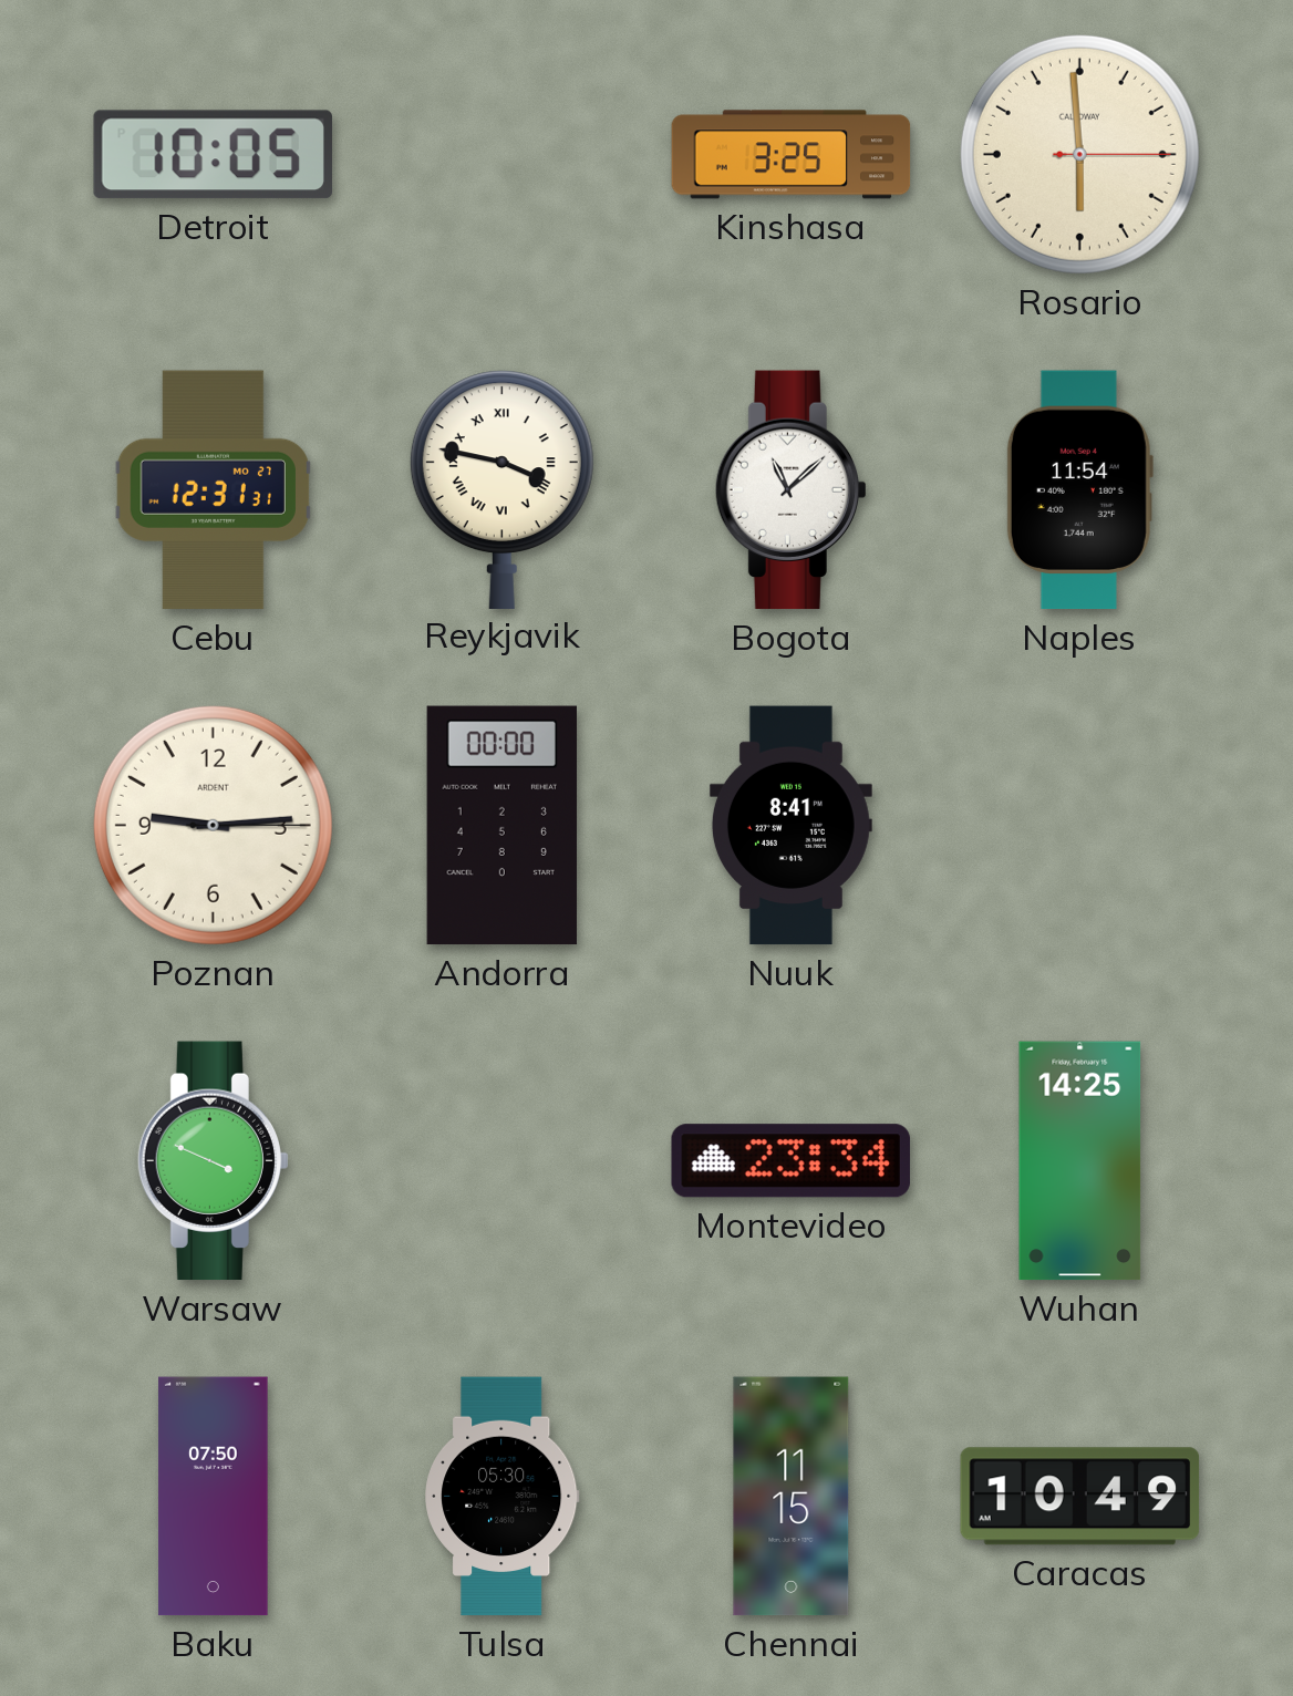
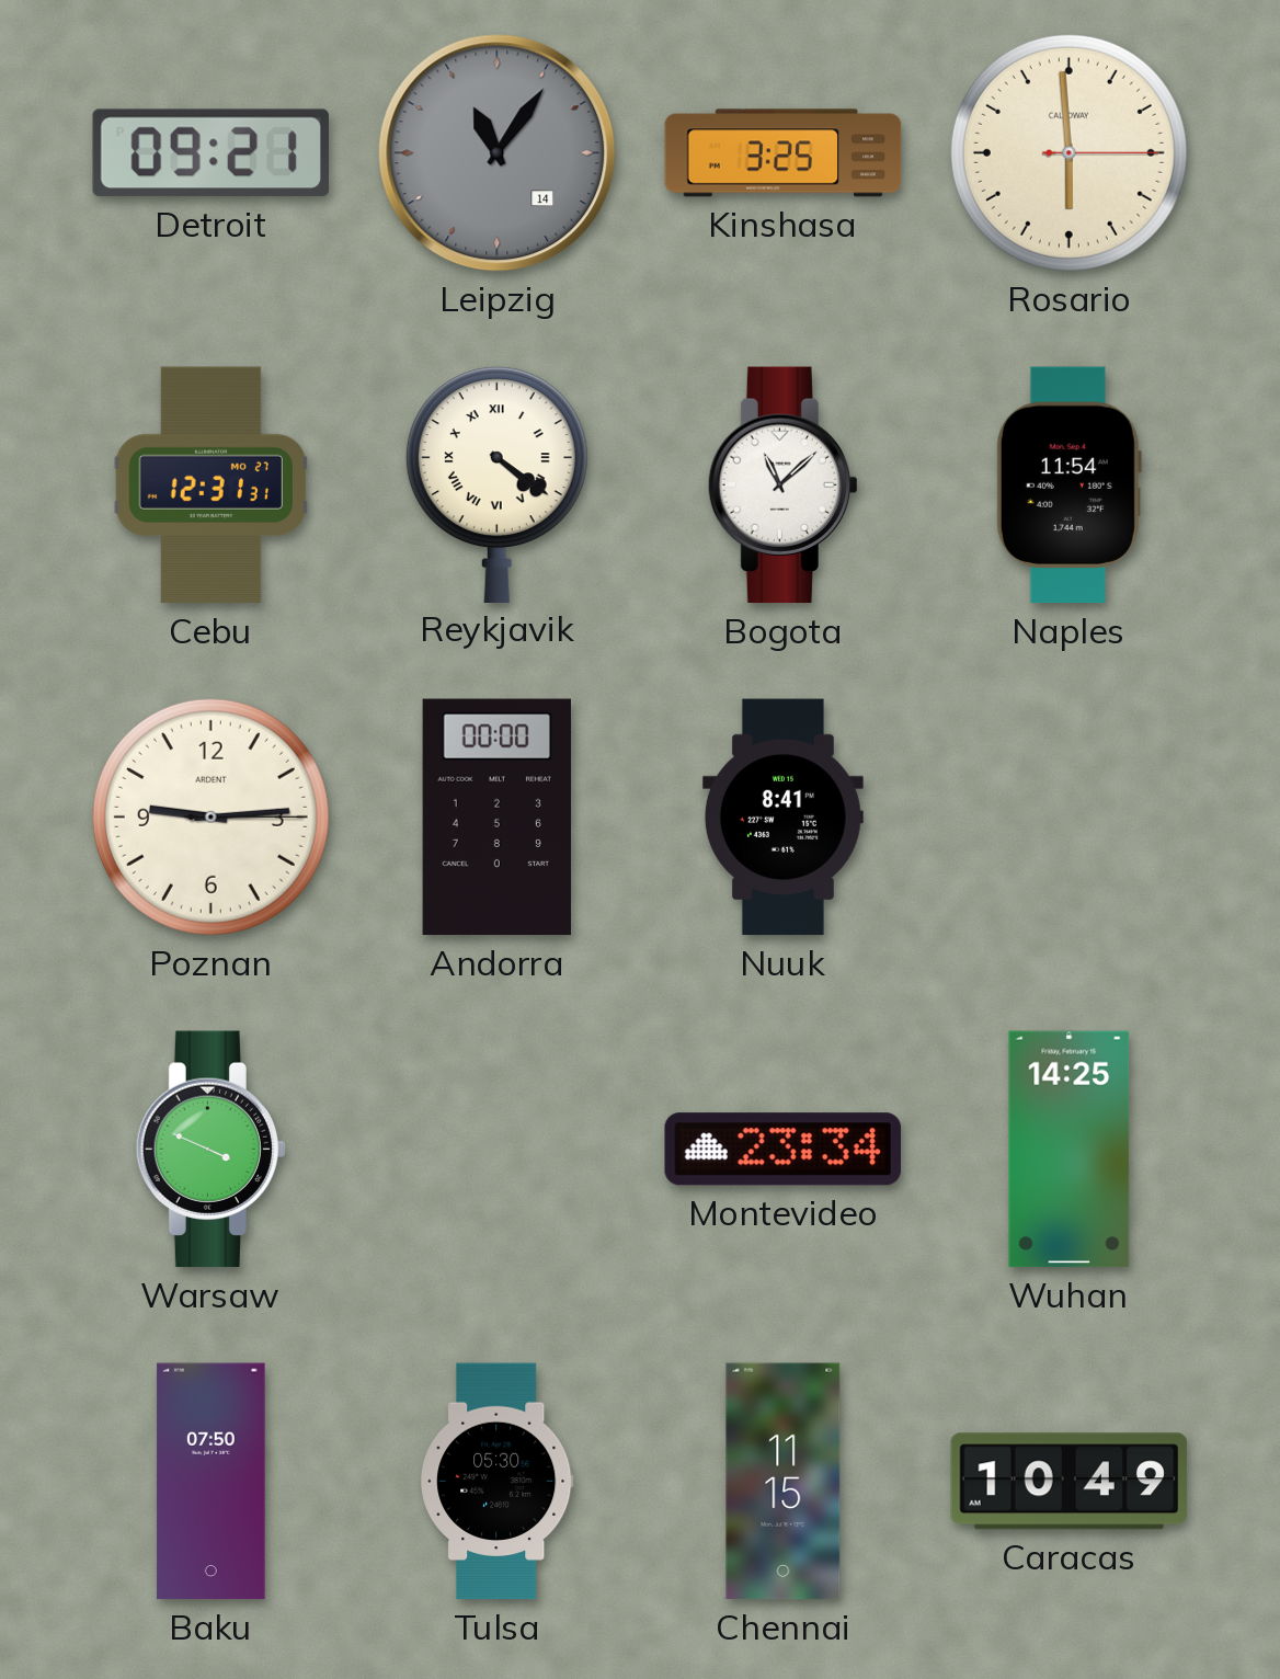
Detroit: 10:05 -> 09:21
Leipzig: none -> 11:06
Reykjavik: 3:47 -> 4:21
